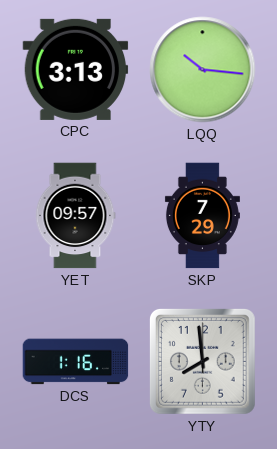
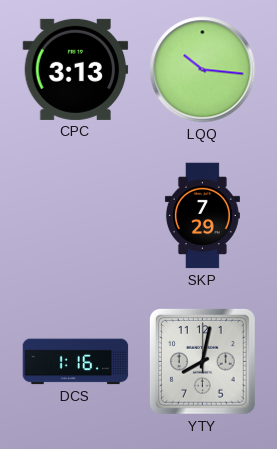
YET: 09:57 -> none
YTY: 7:59 -> 8:02
